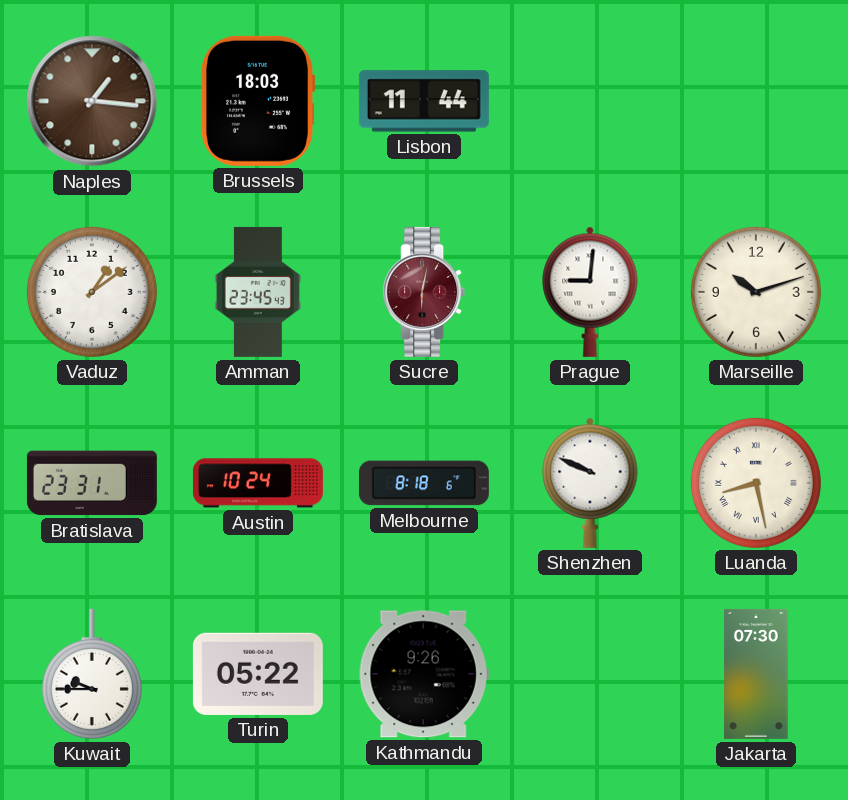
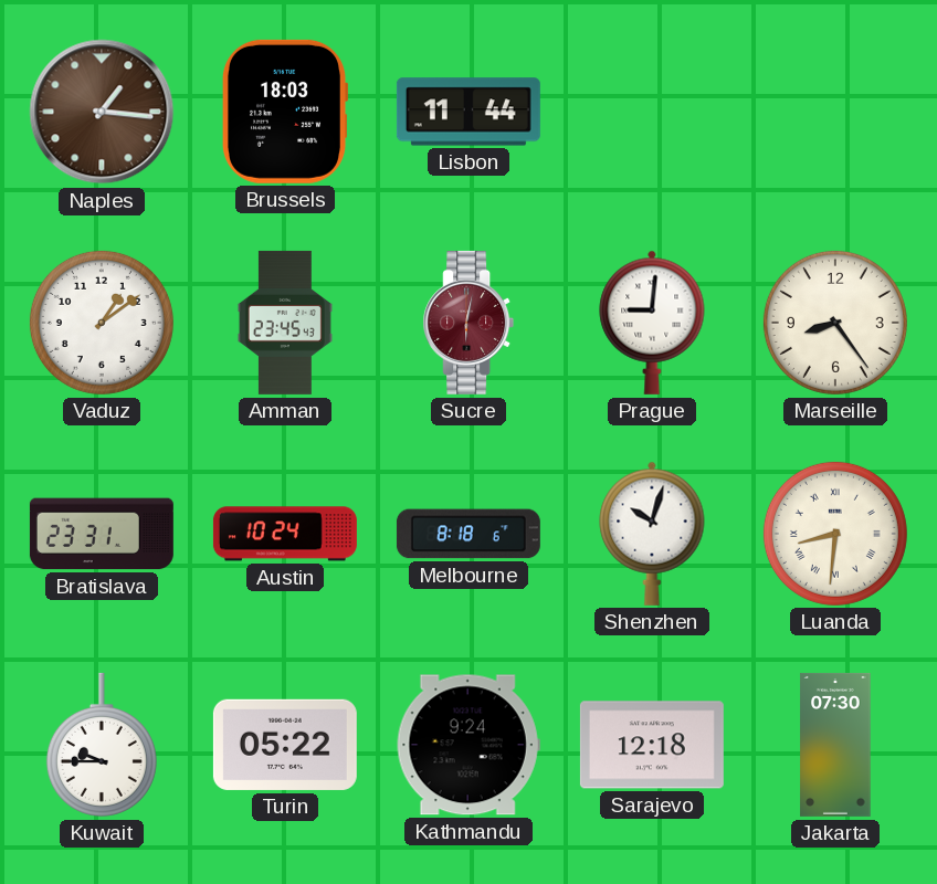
Marseille: 10:12 -> 8:24
Shenzhen: 9:49 -> 10:03
Luanda: 8:28 -> 8:31
Kathmandu: 9:26 -> 9:24
Sarajevo: none -> 12:18
